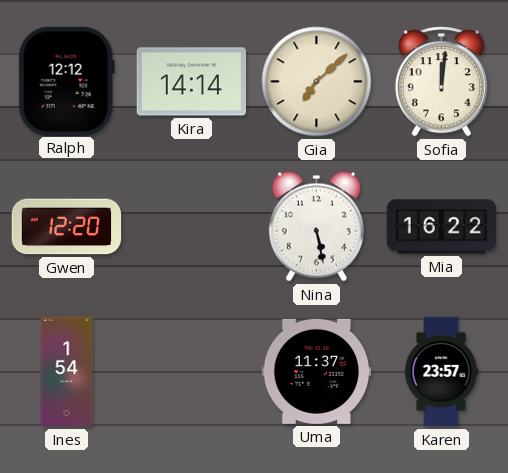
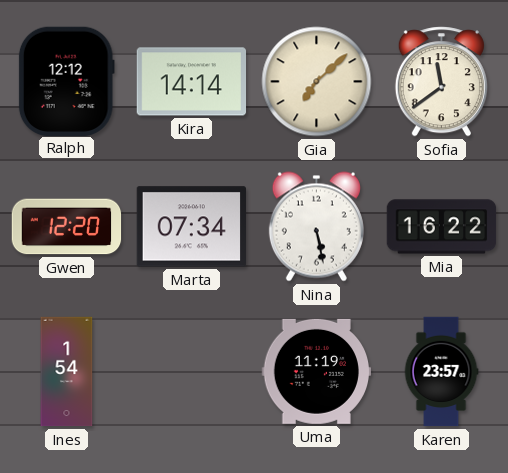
Sofia: 12:01 -> 11:39
Marta: none -> 07:34
Uma: 11:37 -> 11:19
